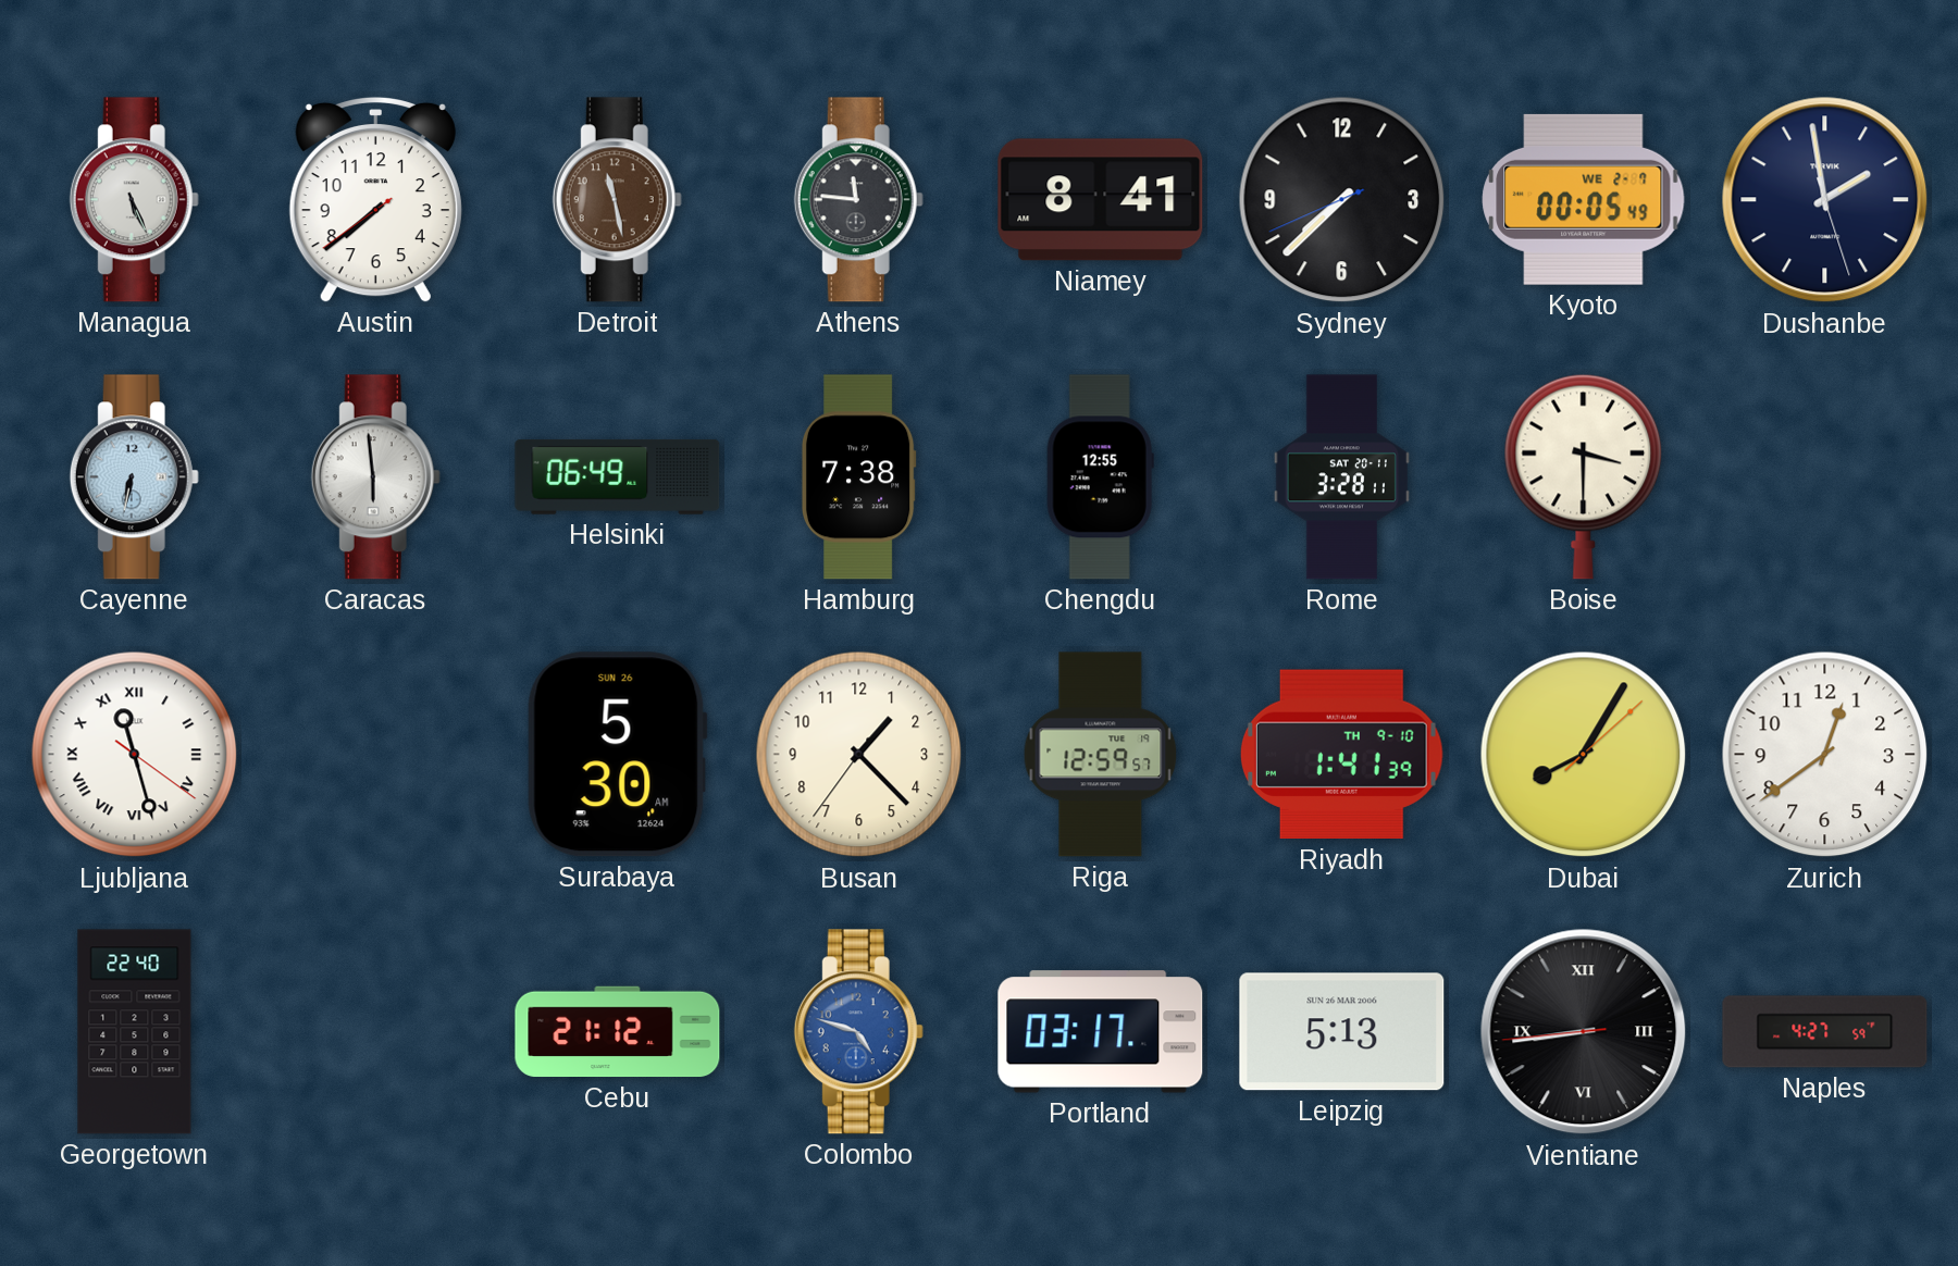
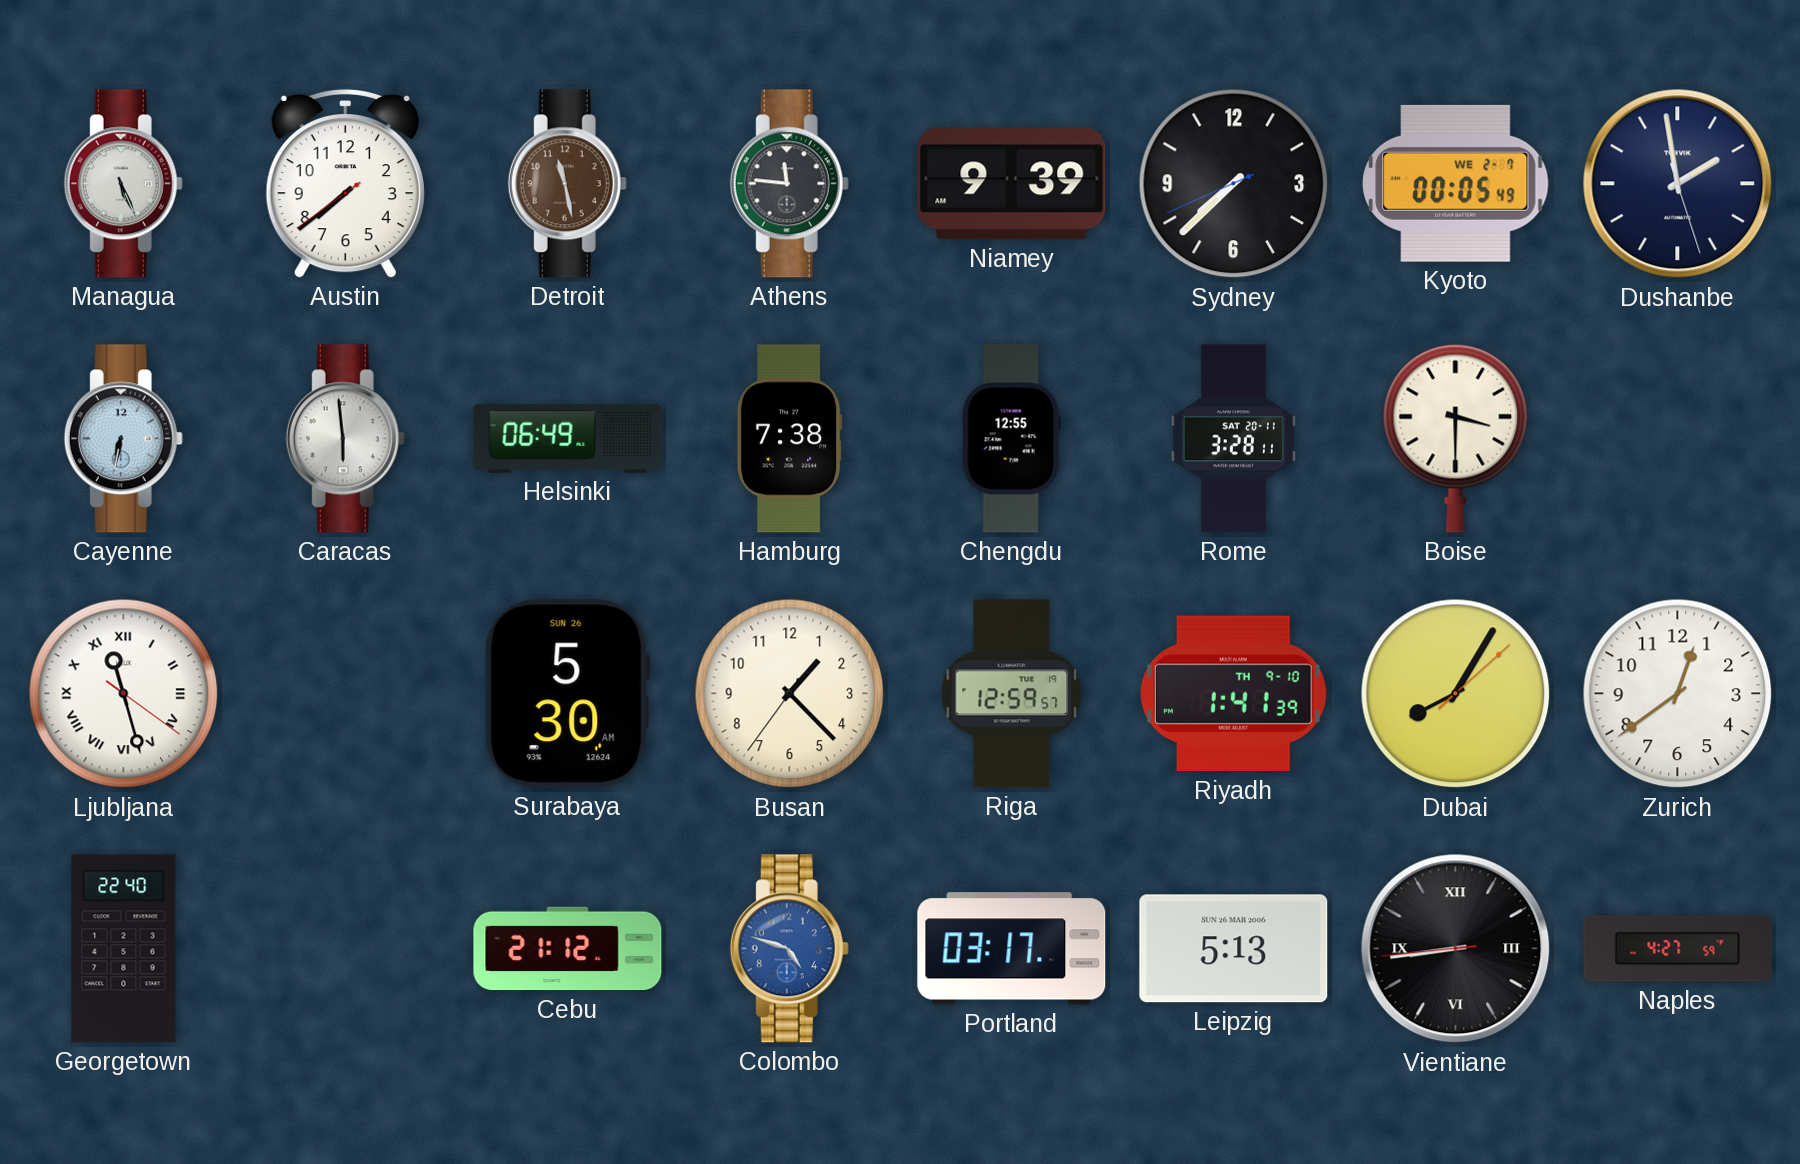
Niamey: 8:41 -> 9:39
